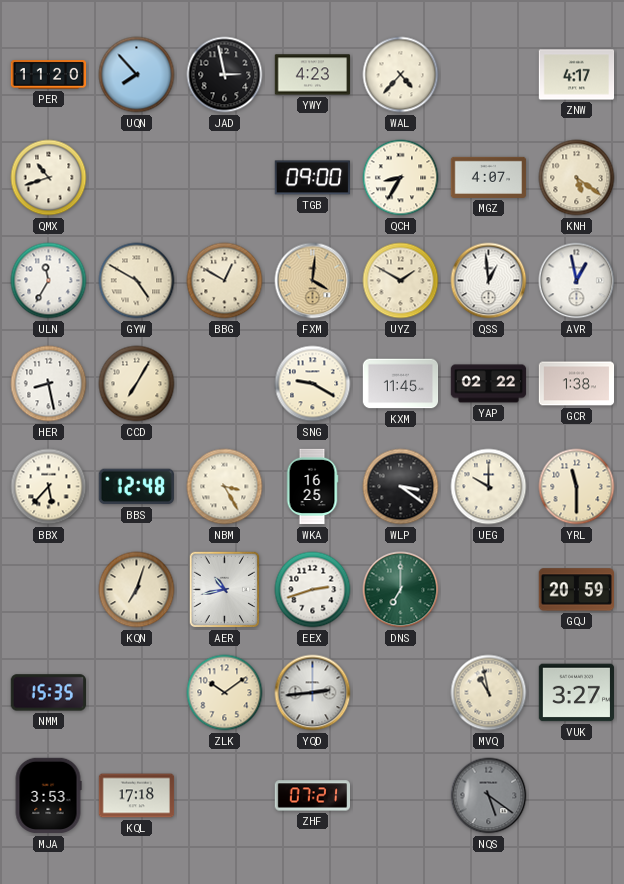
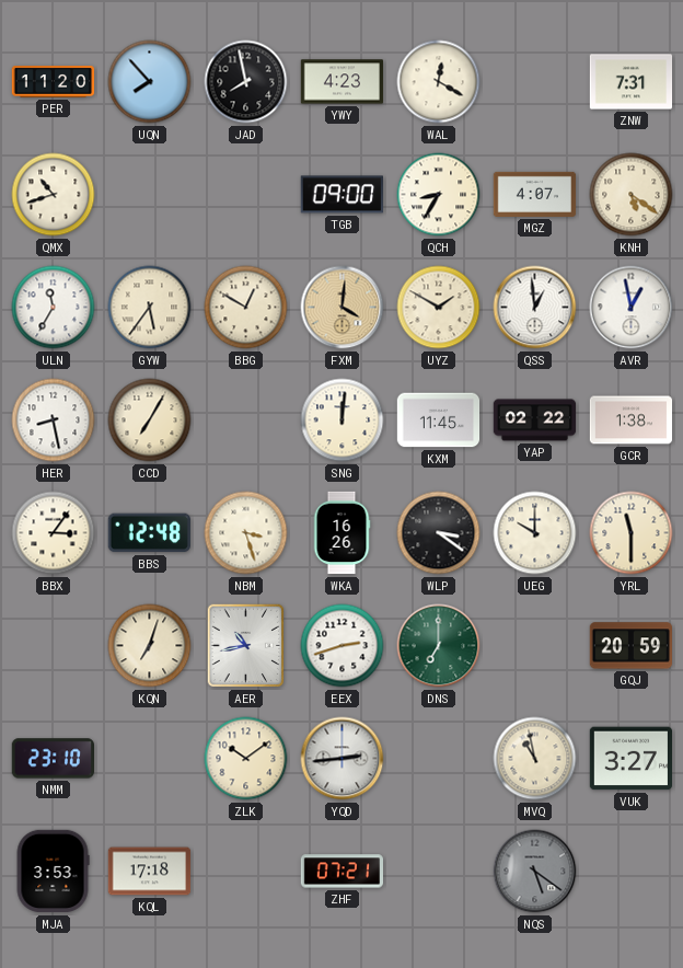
JAD: 2:58 -> 7:58
WAL: 4:37 -> 12:20
ZNW: 4:17 -> 7:31
GYW: 4:50 -> 5:36
SNG: 9:20 -> 12:01
BBX: 5:37 -> 3:06
NBM: 3:25 -> 3:27
WKA: 16:25 -> 16:26
NMM: 15:35 -> 23:10
